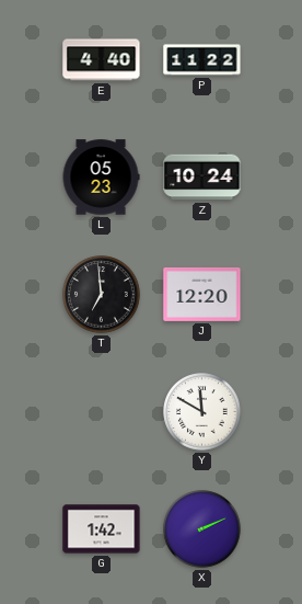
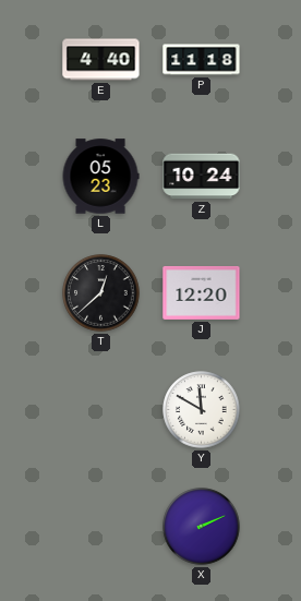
P: 11:22 -> 11:18
T: 6:59 -> 12:38
G: 1:42 -> none
